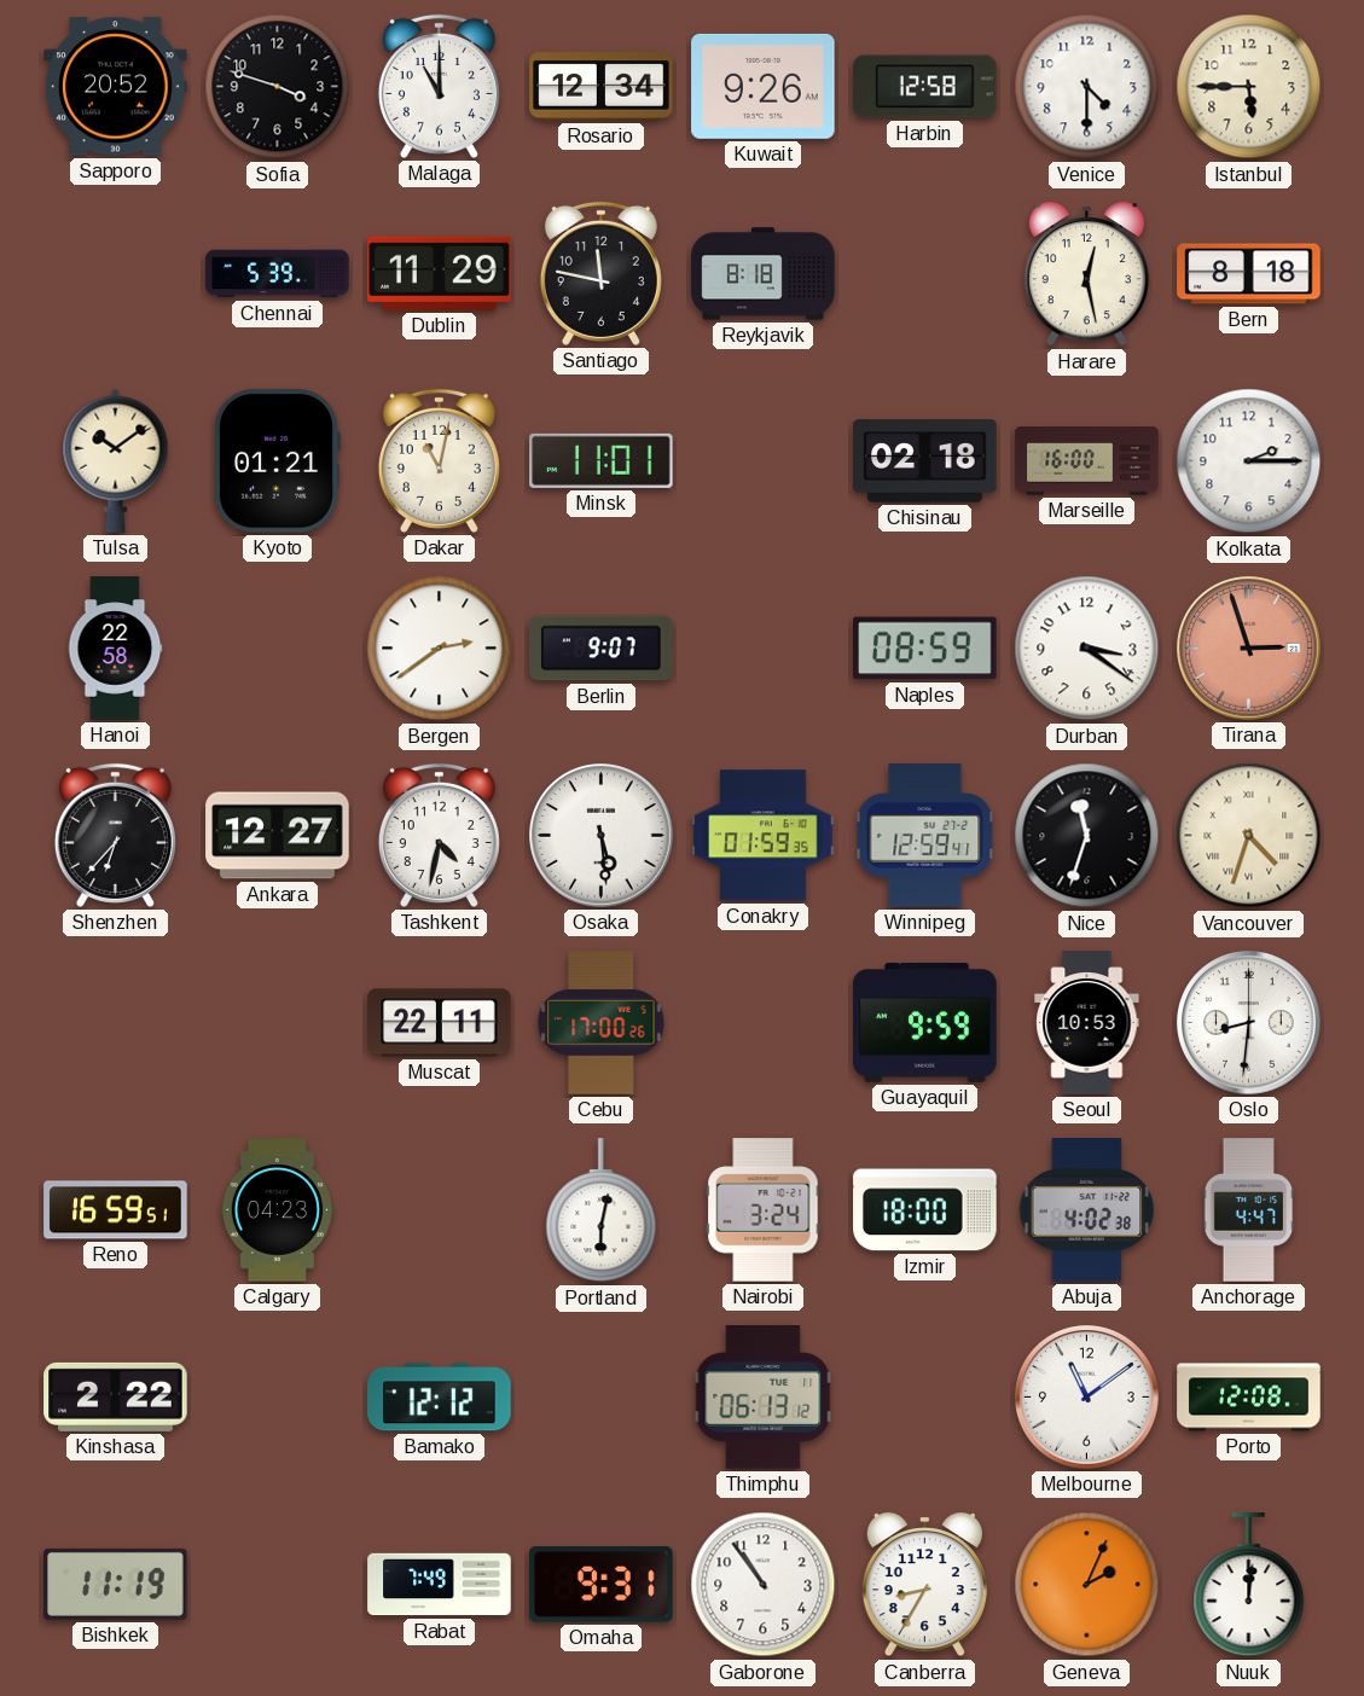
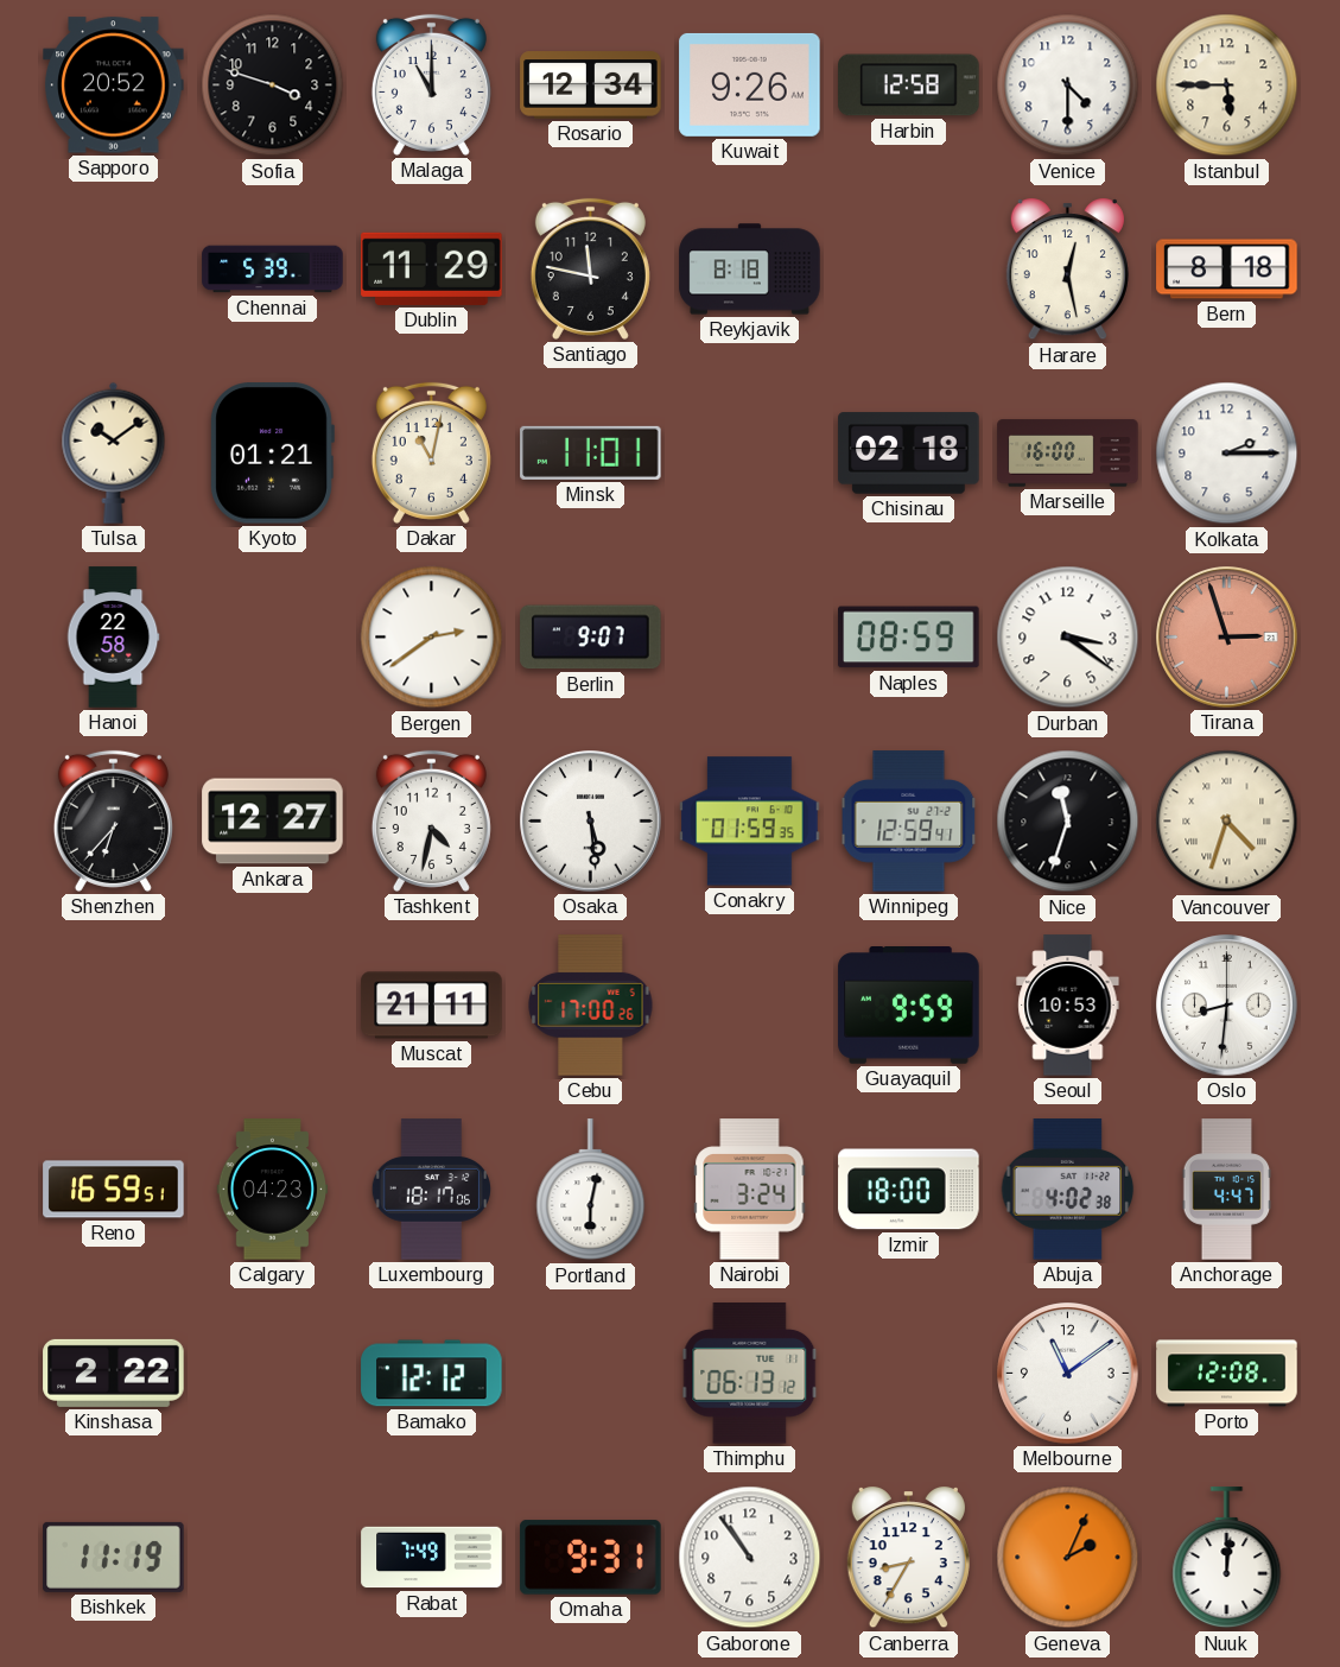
Muscat: 22:11 -> 21:11
Luxembourg: none -> 18:17
